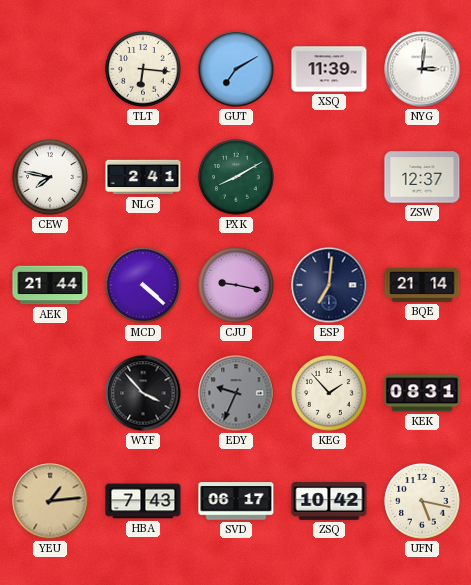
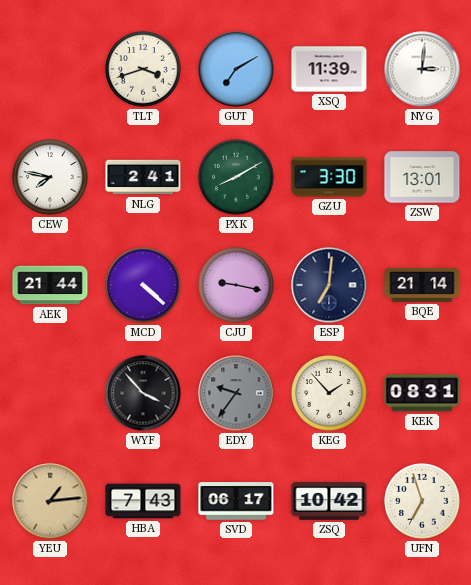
TLT: 6:16 -> 3:42
GZU: none -> 3:30
ZSW: 12:37 -> 13:01
EDY: 9:34 -> 9:36
UFN: 5:17 -> 6:57
